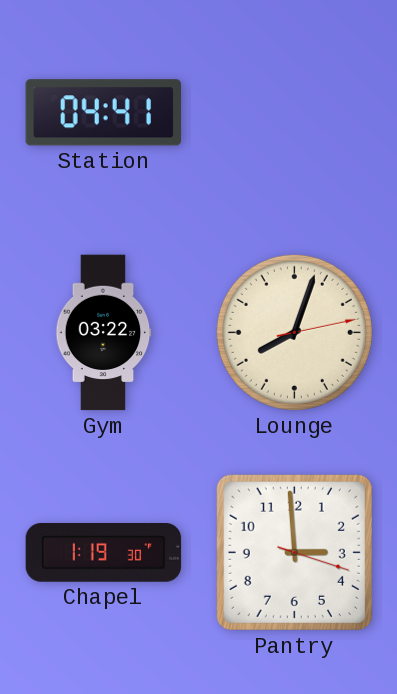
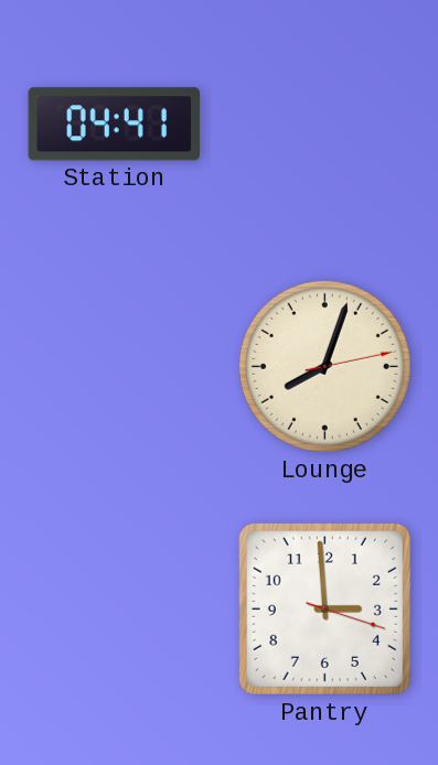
Gym: 03:22 -> none
Chapel: 1:19 -> none
